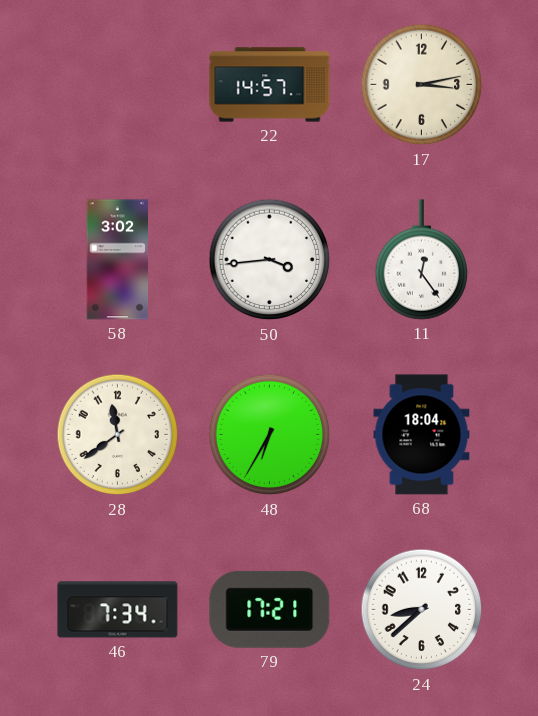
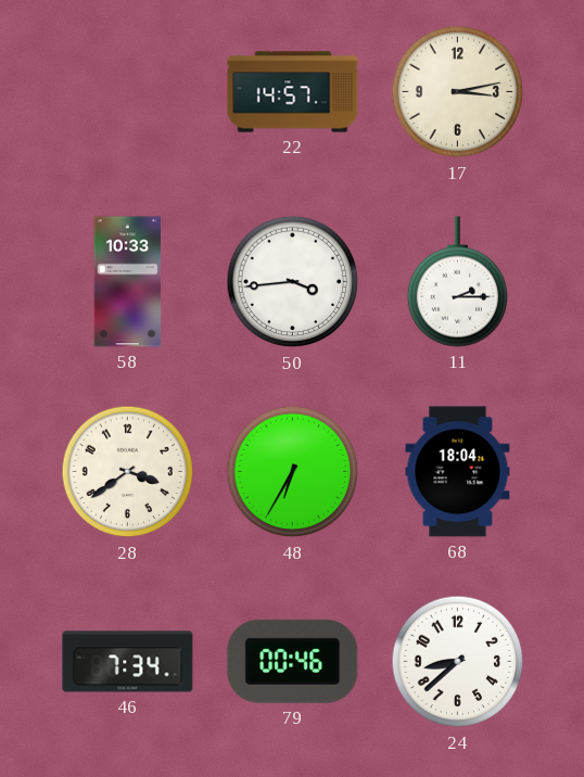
58: 3:02 -> 10:33
11: 12:24 -> 2:15
28: 11:39 -> 3:39
79: 17:21 -> 00:46
